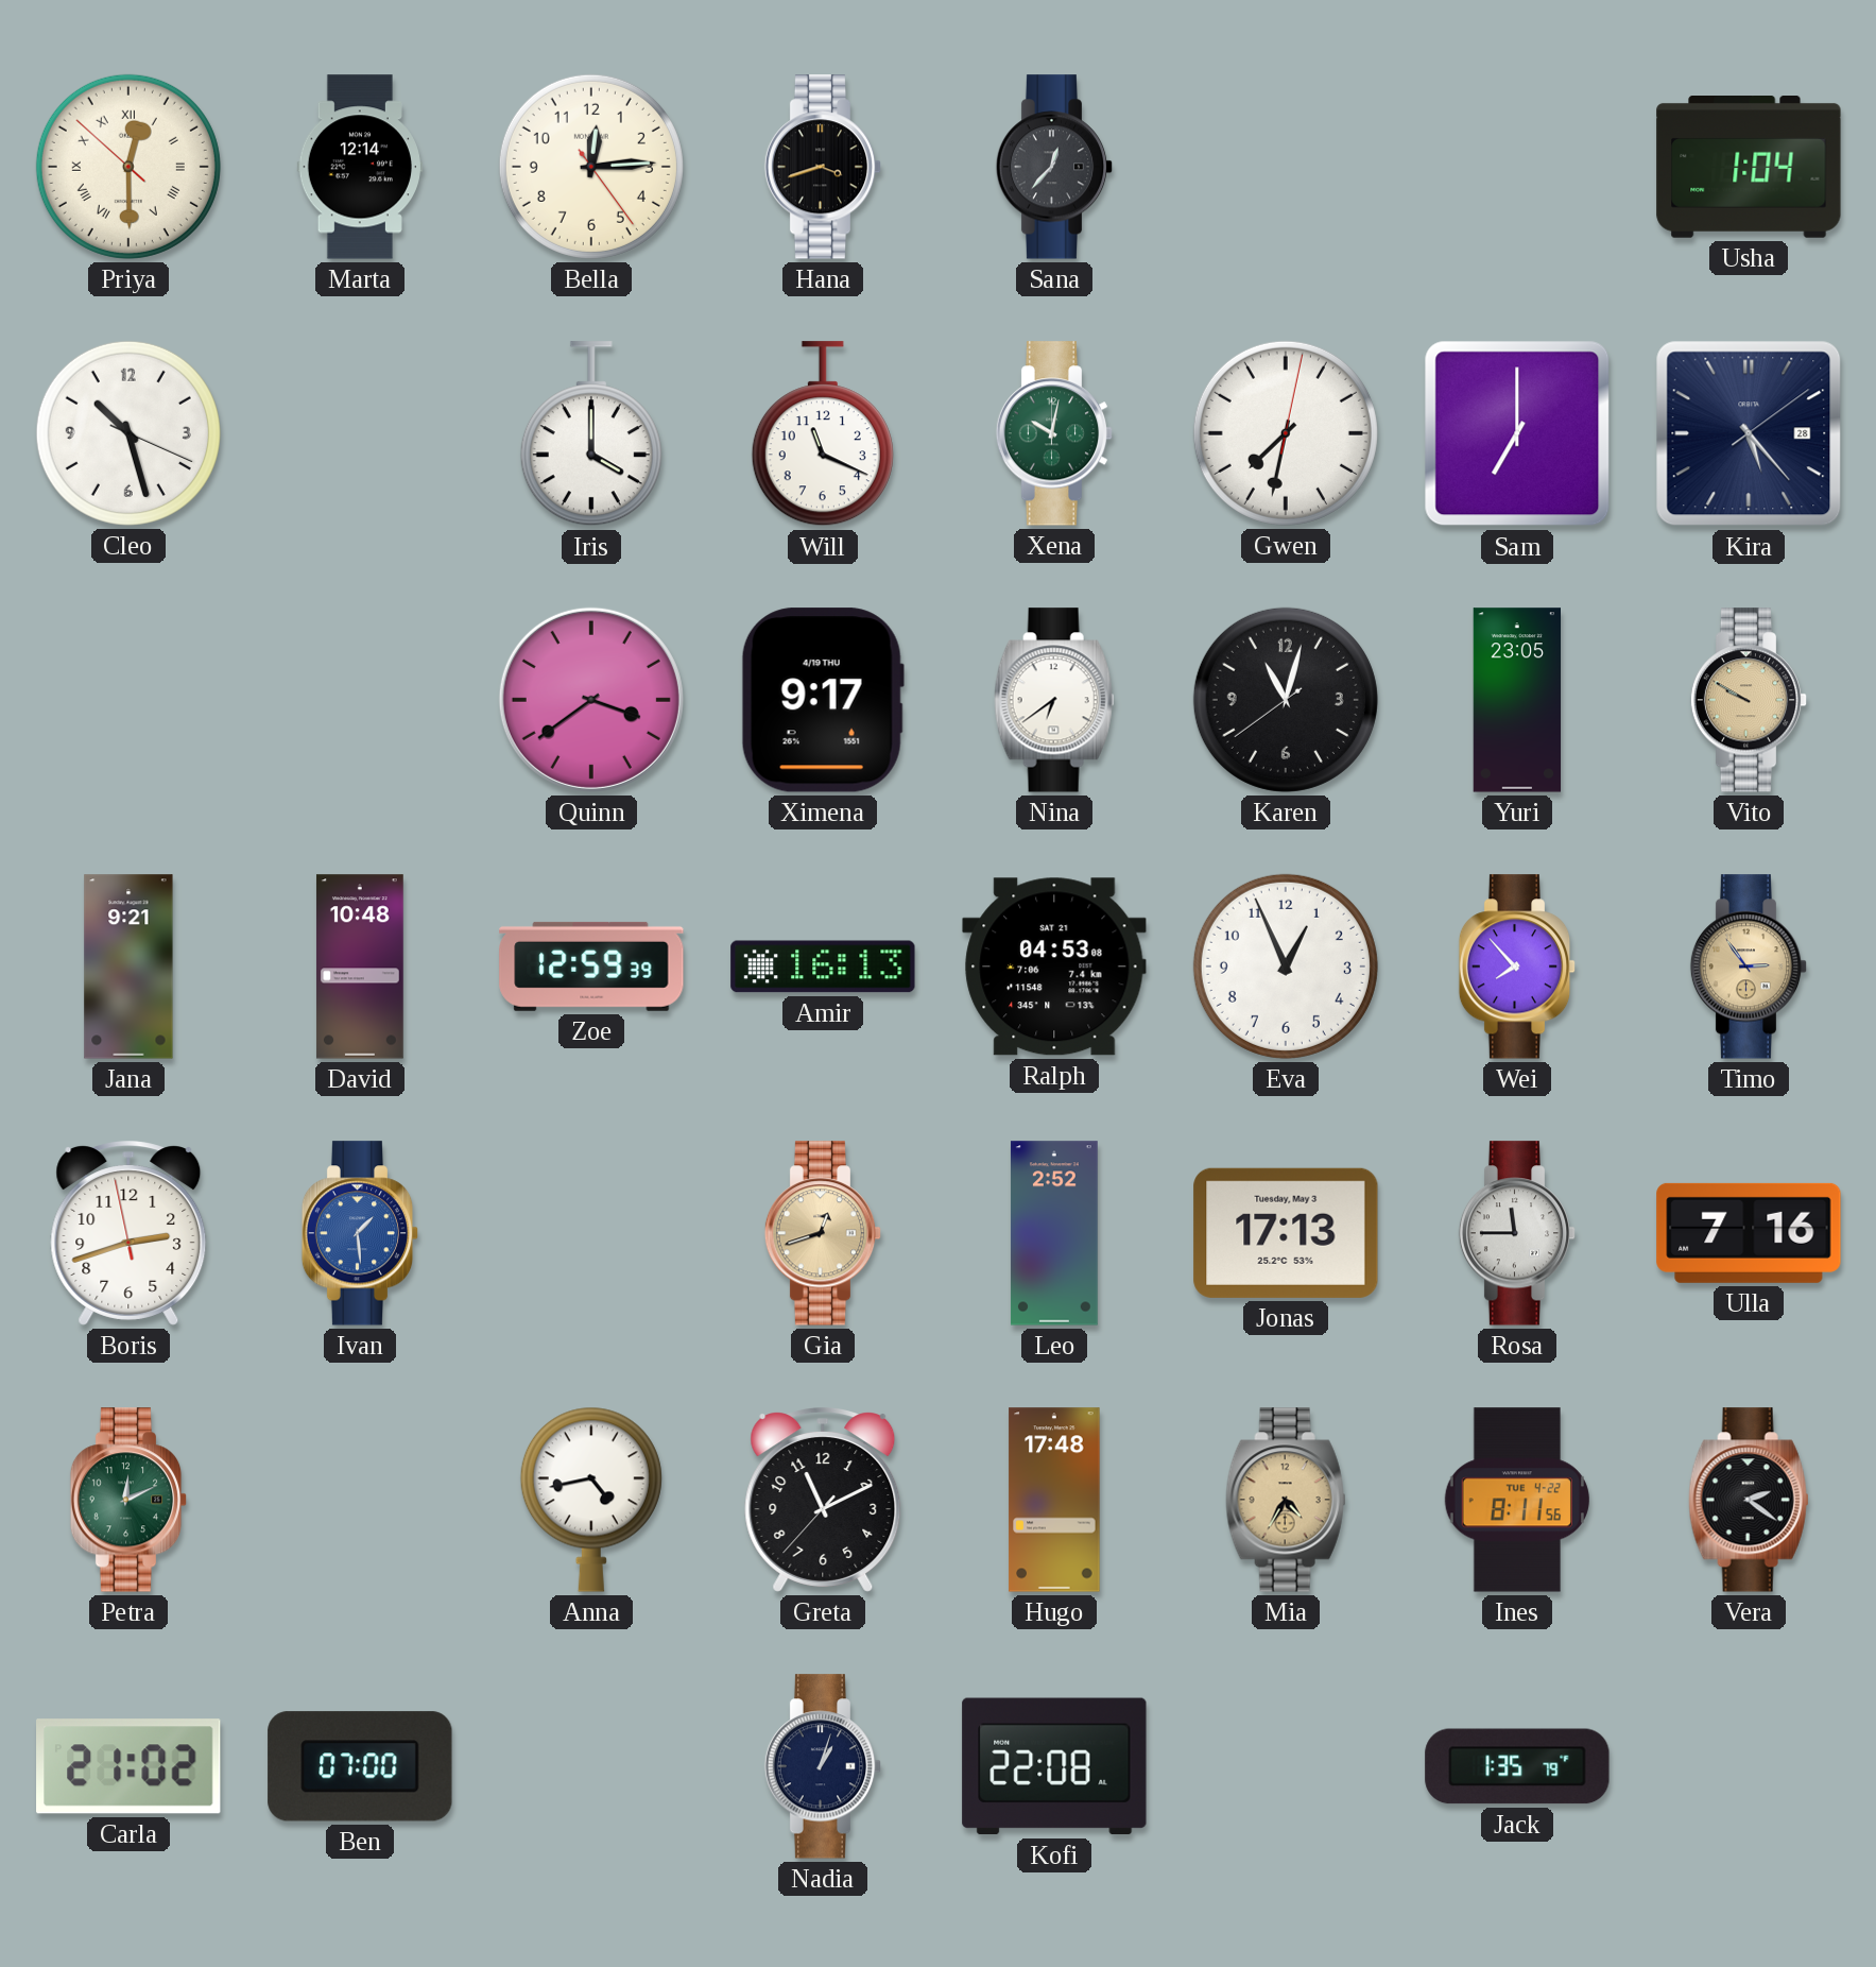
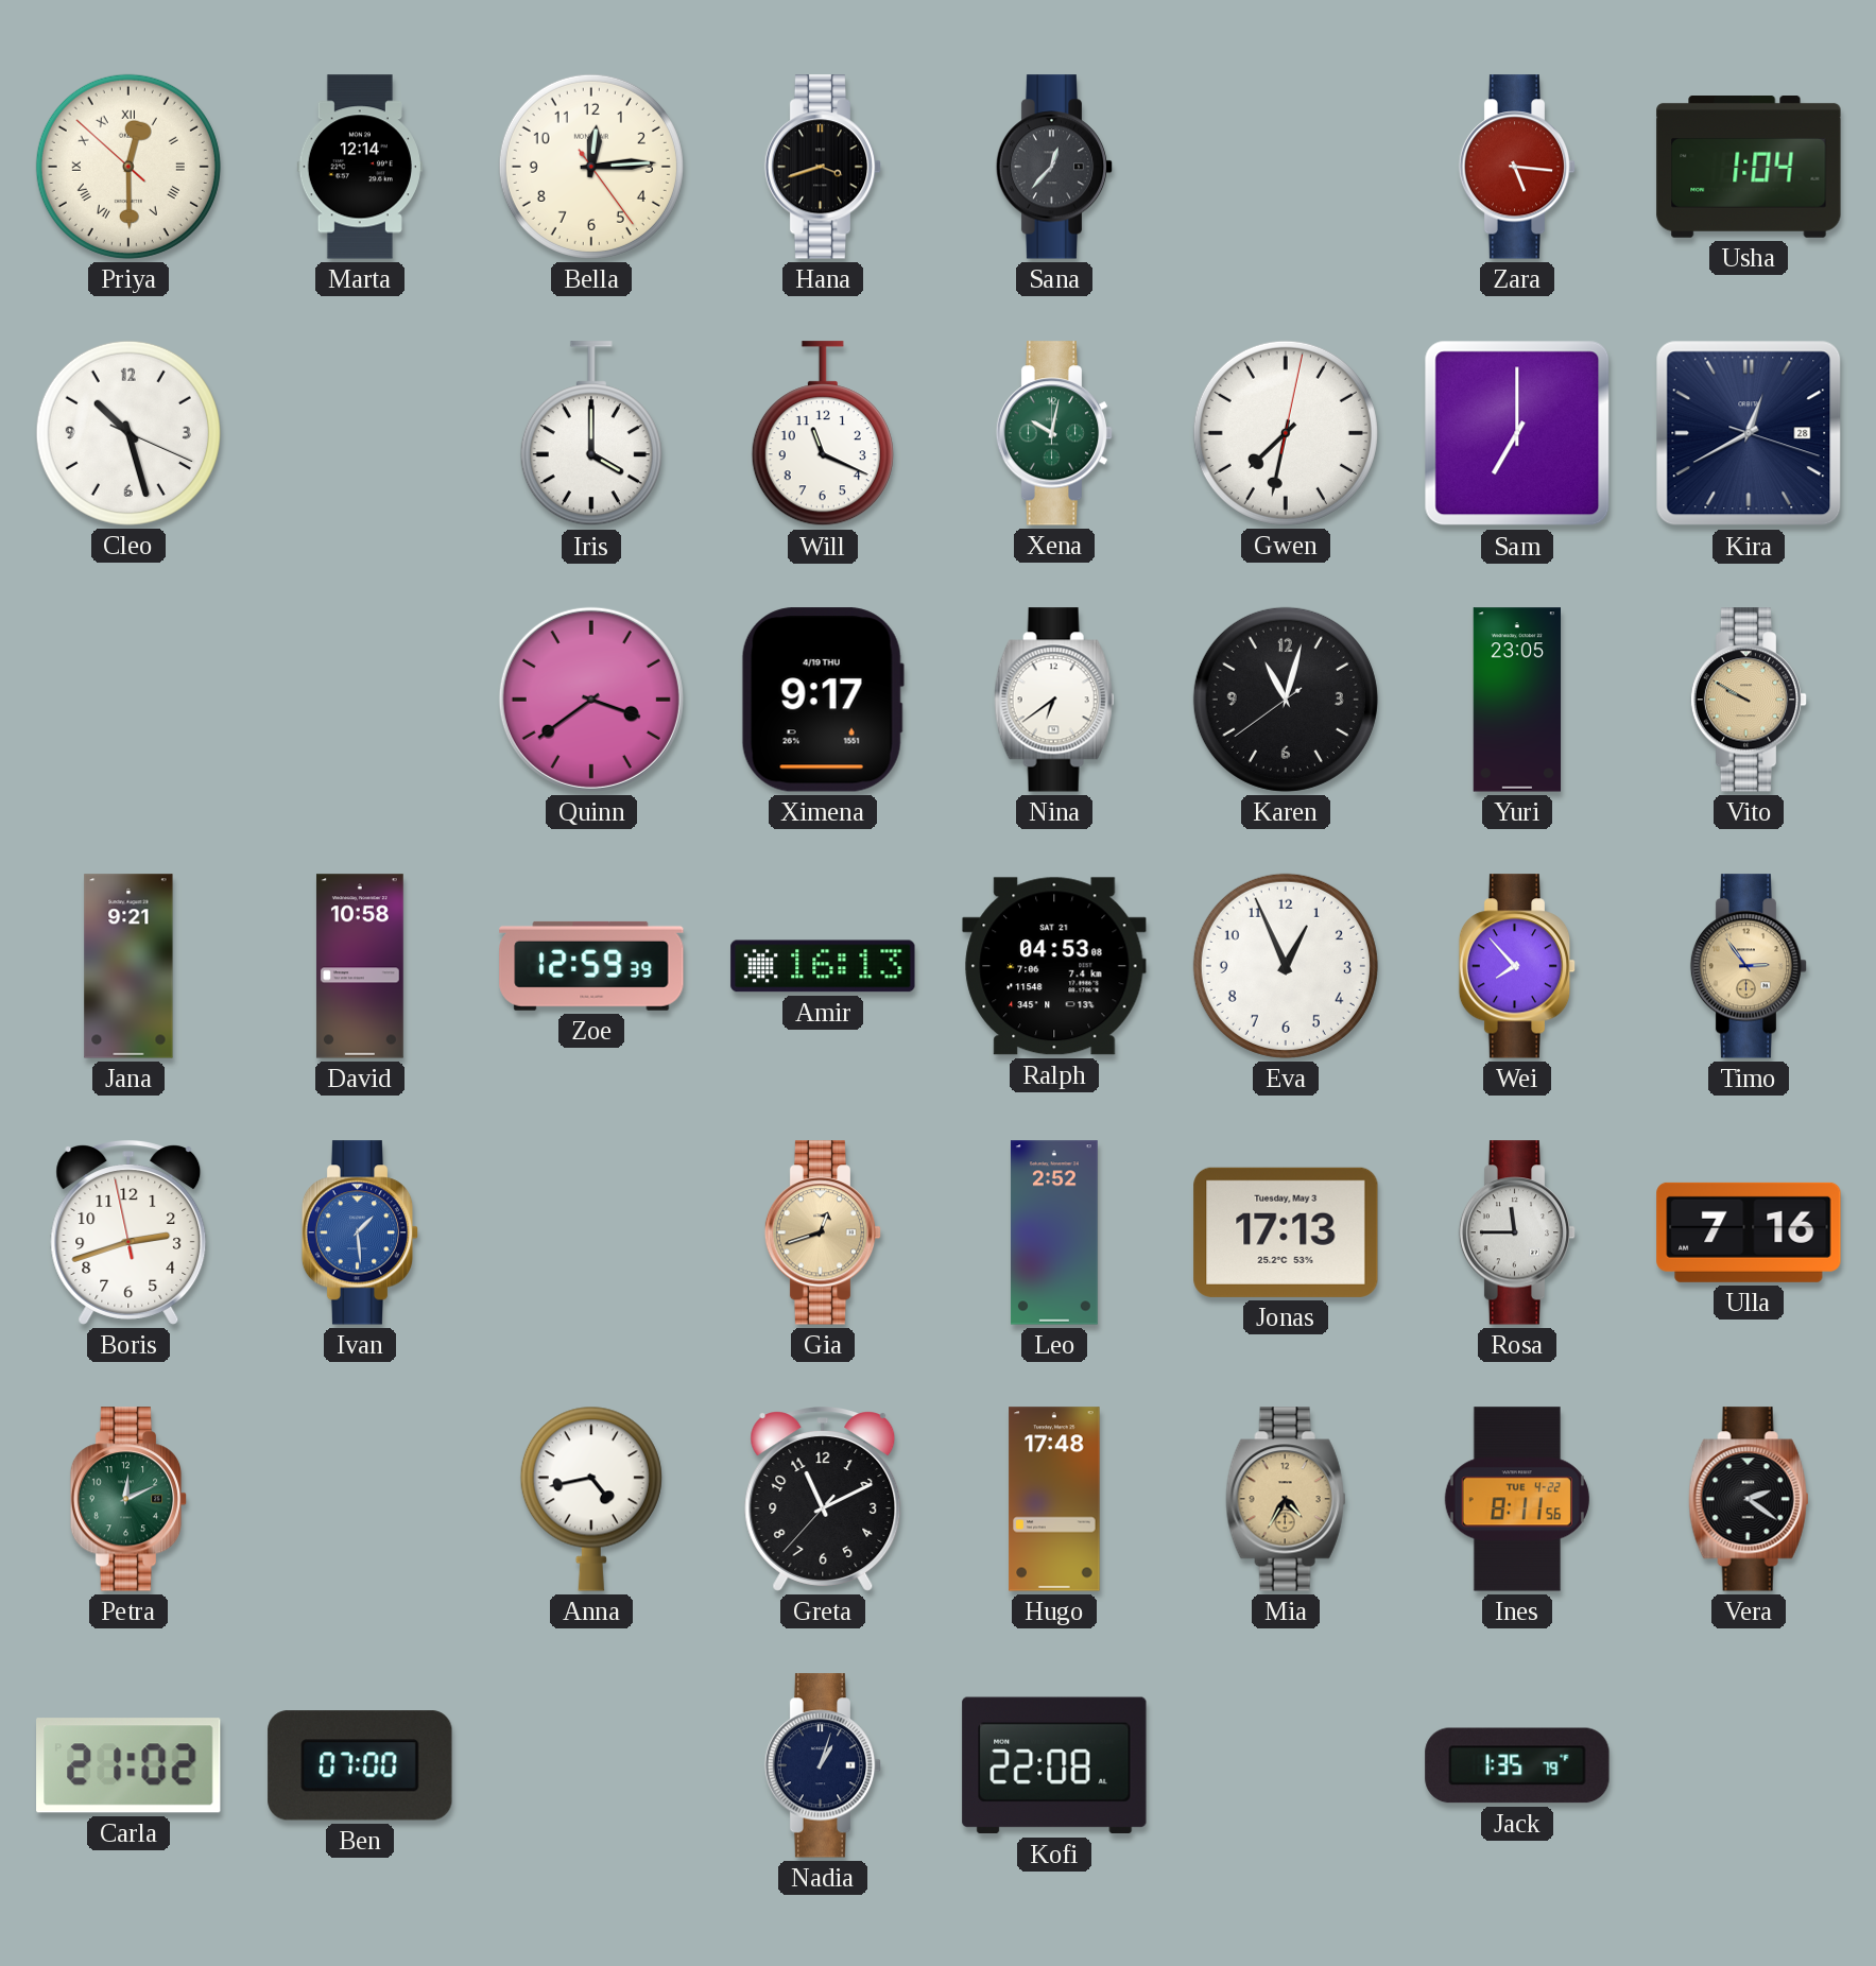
Zara: none -> 5:16
Kira: 5:23 -> 12:40
David: 10:48 -> 10:58
